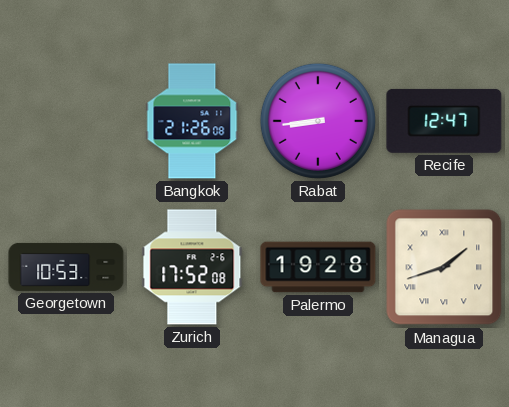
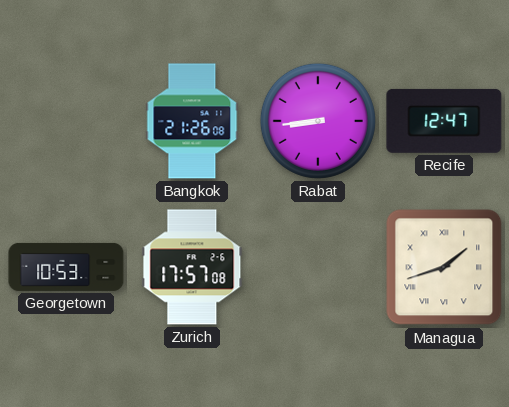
Zurich: 17:52 -> 17:57
Palermo: 19:28 -> none
